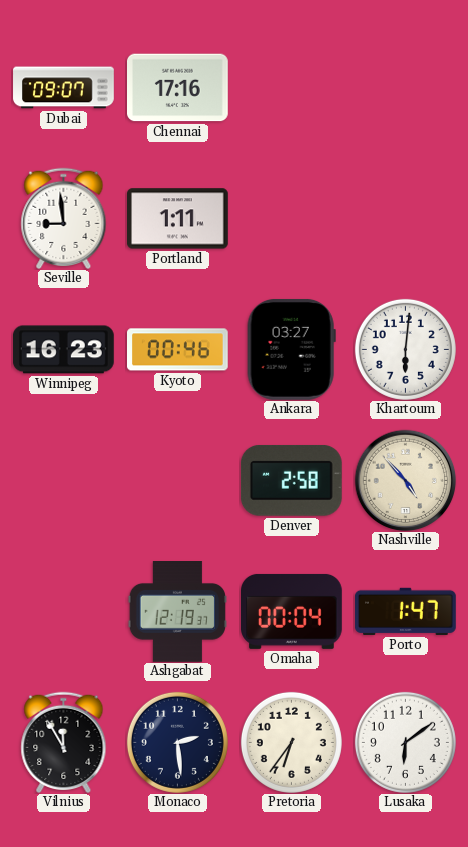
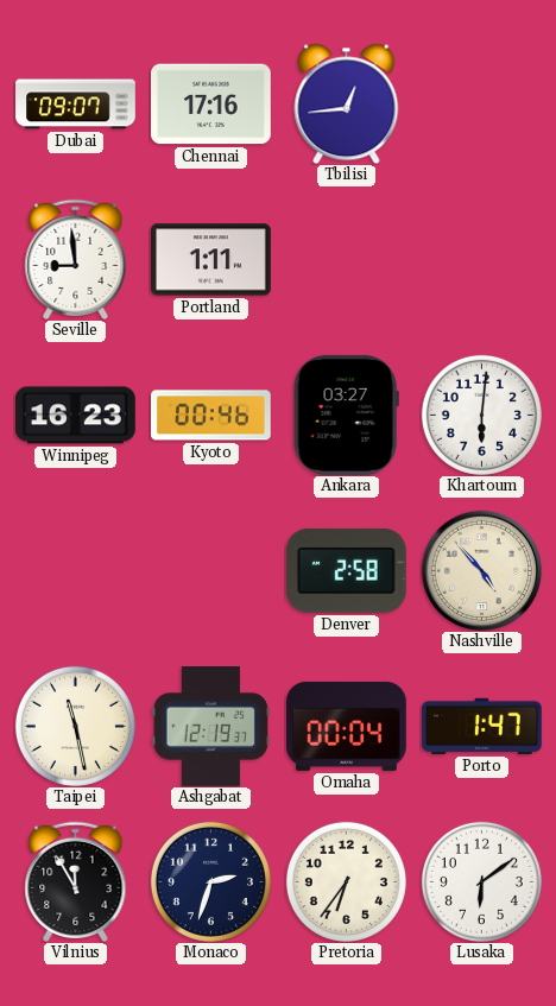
Tbilisi: none -> 12:44
Taipei: none -> 11:28
Monaco: 2:29 -> 2:33
